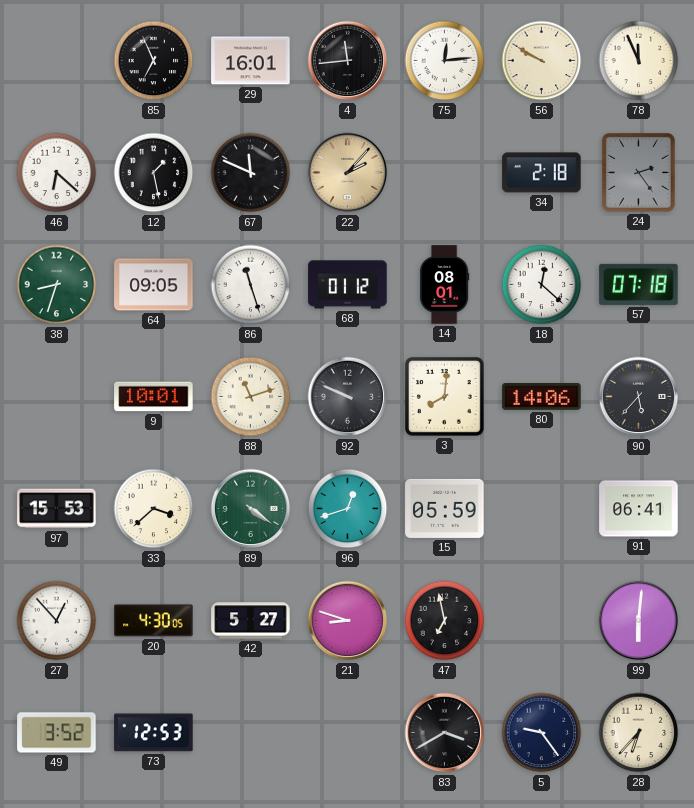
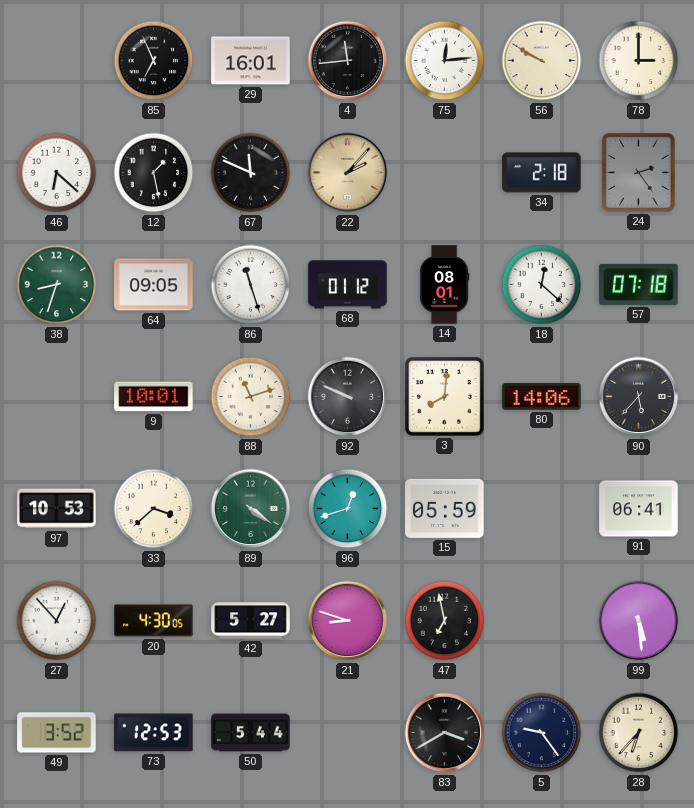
78: 11:56 -> 3:00
97: 15:53 -> 10:53
99: 6:01 -> 5:29
50: none -> 5:44
